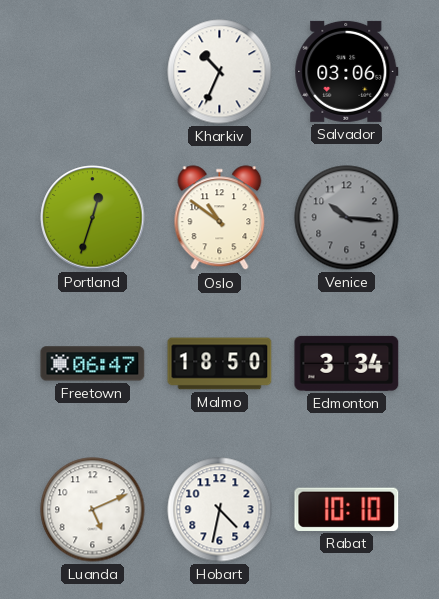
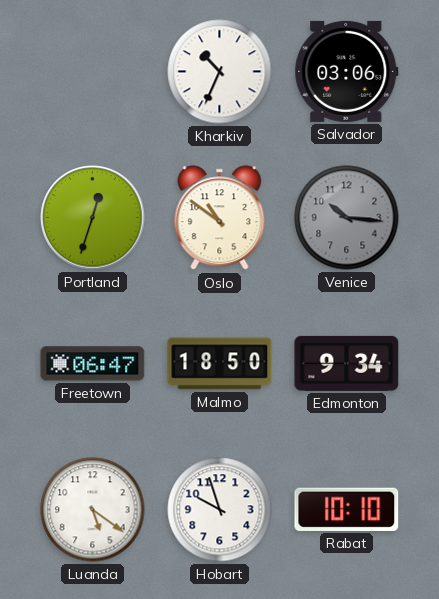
Edmonton: 3:34 -> 9:34
Luanda: 5:11 -> 5:21
Hobart: 4:32 -> 9:57
